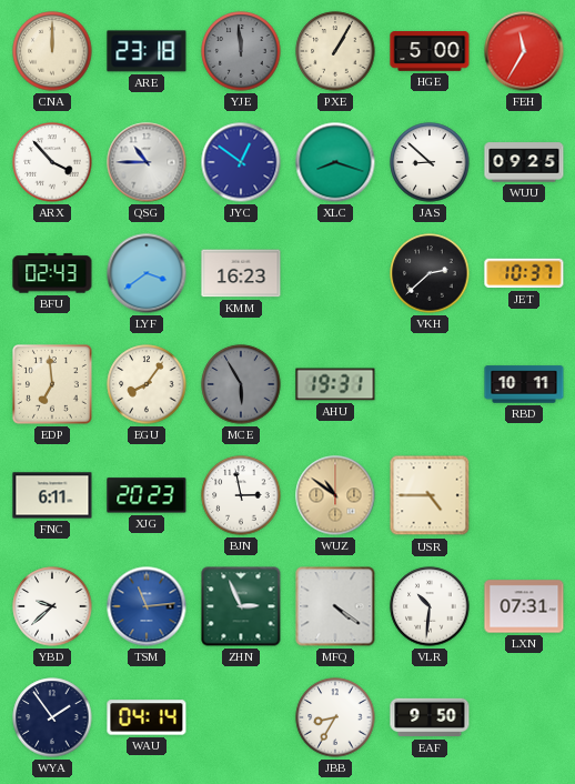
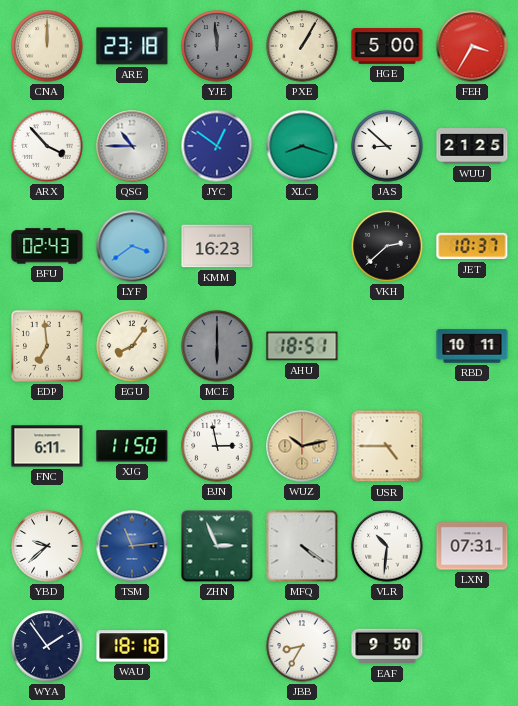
FEH: 11:35 -> 3:35
WUU: 09:25 -> 21:25
MCE: 5:55 -> 6:00
AHU: 19:31 -> 18:51
XJG: 20:23 -> 11:50
WUZ: 10:51 -> 10:13
WAU: 04:14 -> 18:18
